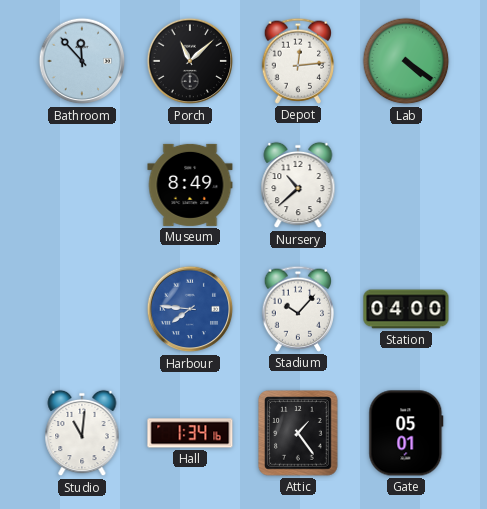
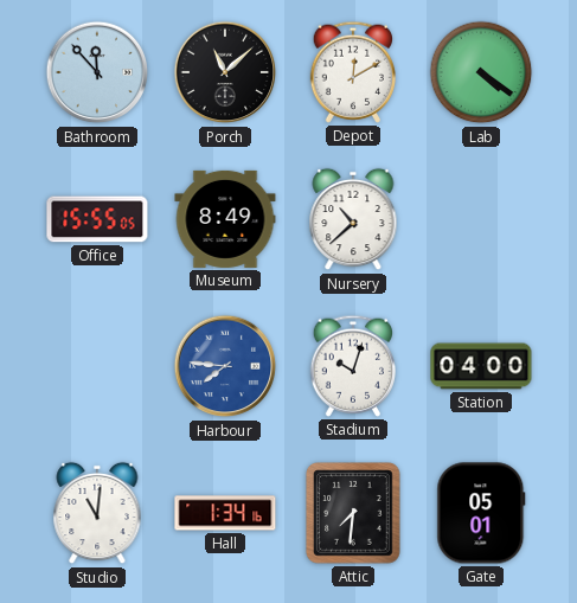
Depot: 12:14 -> 12:10
Office: none -> 15:55
Stadium: 10:07 -> 10:03
Attic: 1:24 -> 7:31
